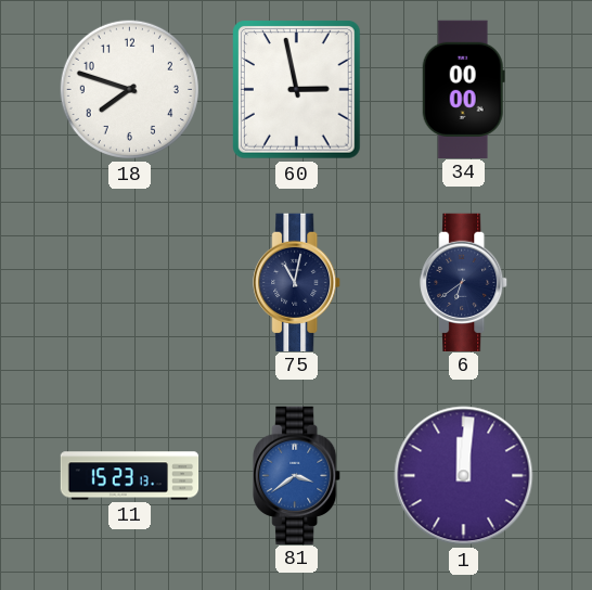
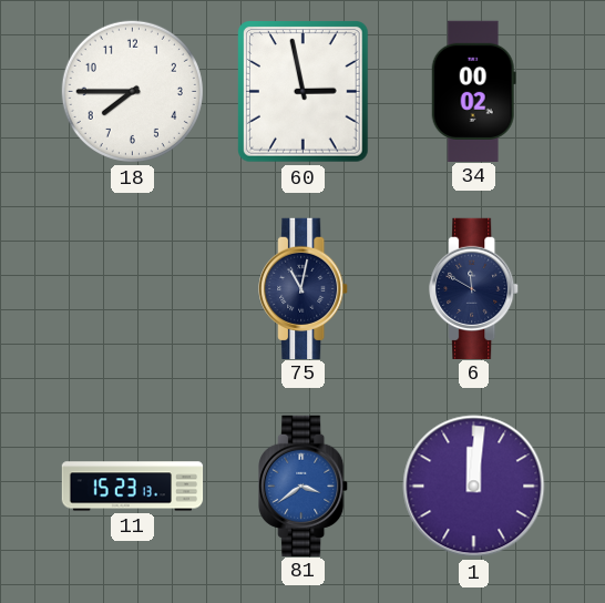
18: 7:48 -> 7:45
34: 00:00 -> 00:02
6: 6:39 -> 11:50
